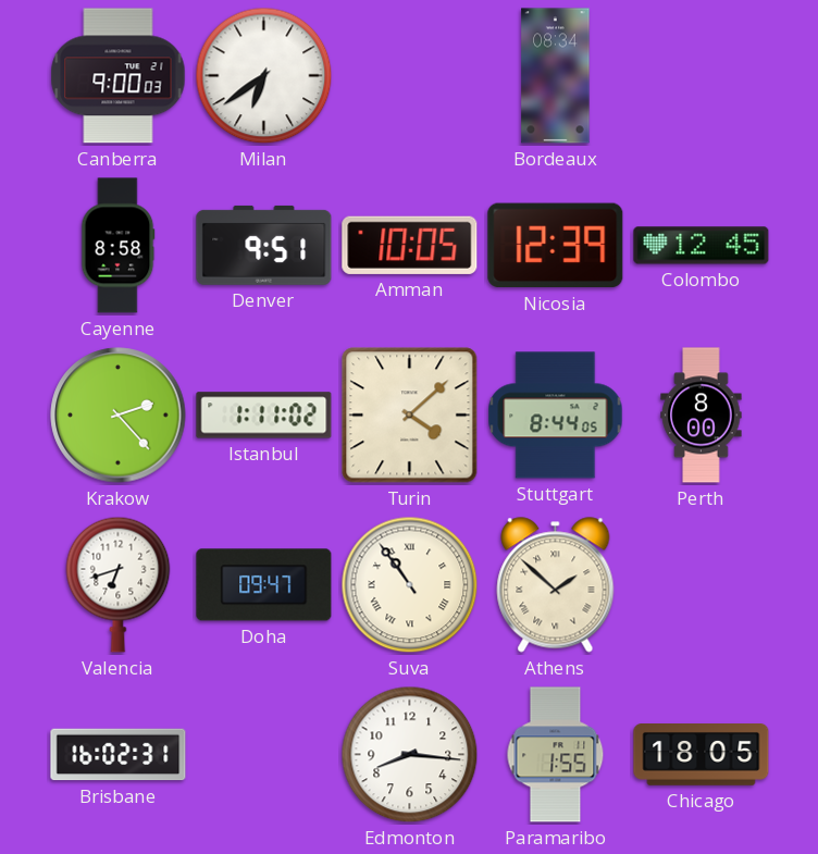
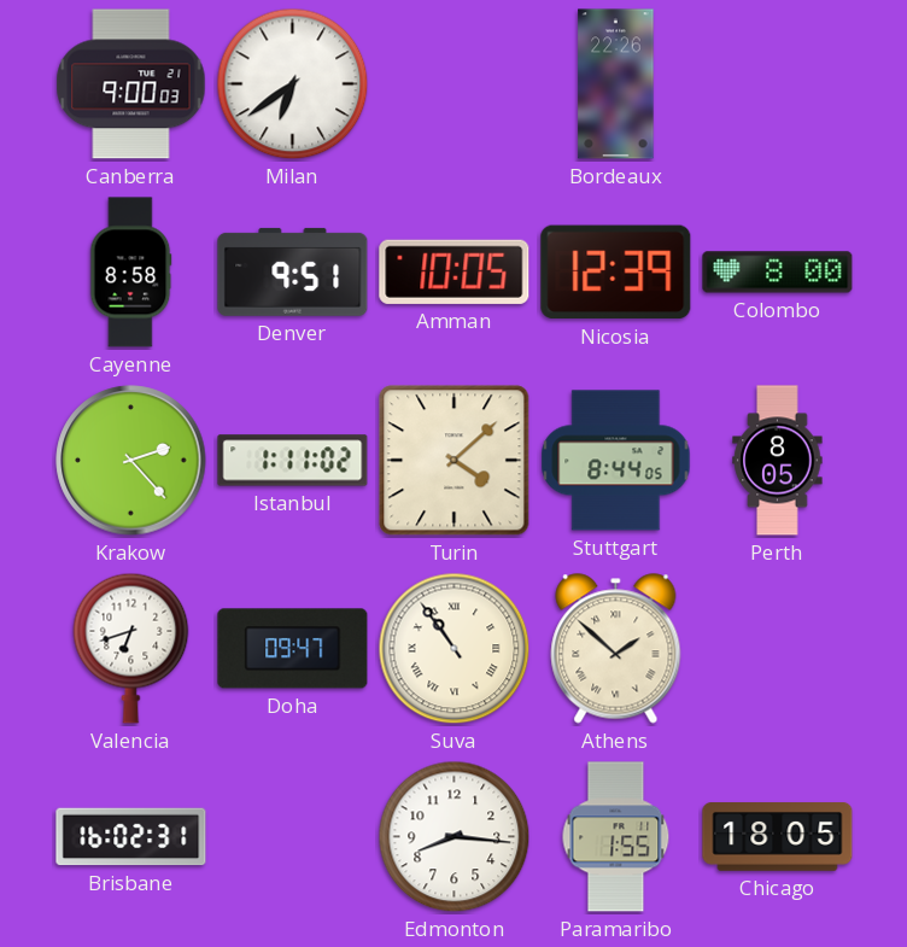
Bordeaux: 08:34 -> 22:26
Colombo: 12:45 -> 8:00
Perth: 8:00 -> 8:05
